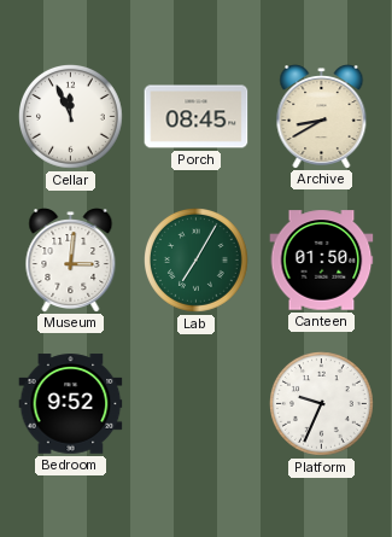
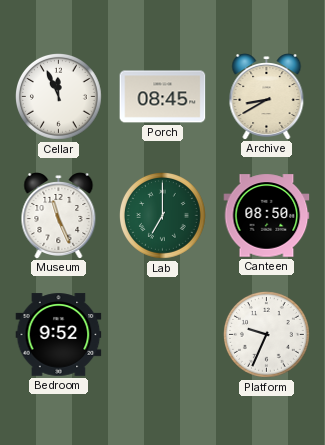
Museum: 3:01 -> 11:26
Lab: 7:05 -> 7:00
Canteen: 01:50 -> 08:50
